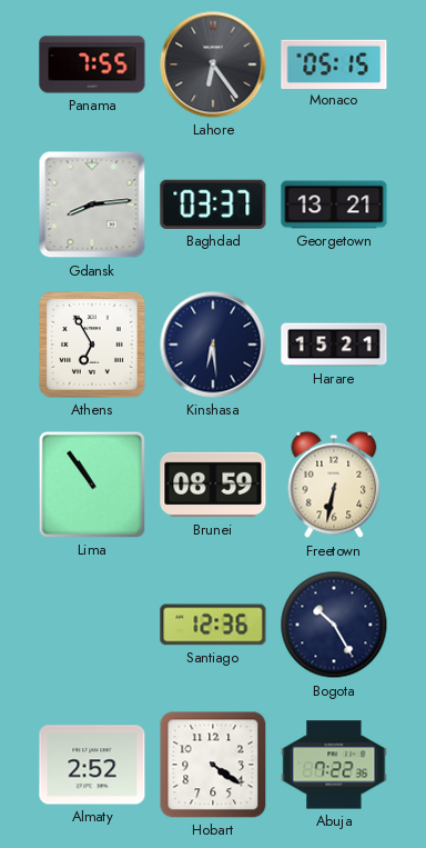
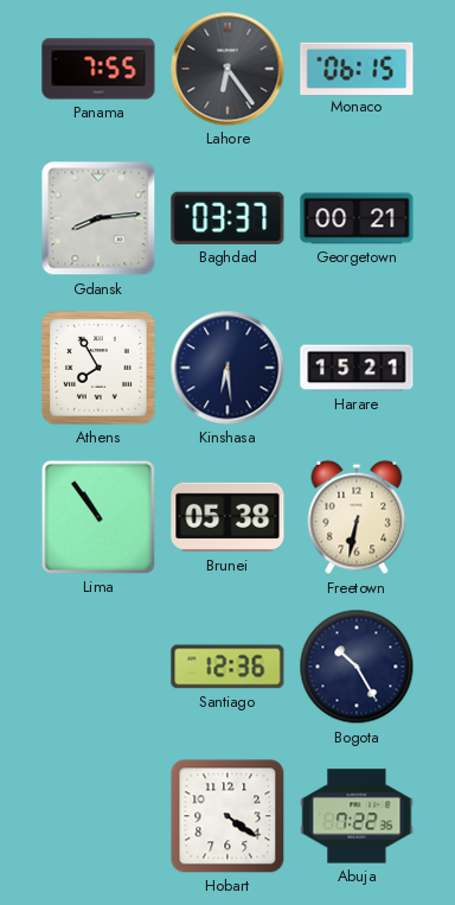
Monaco: 05:15 -> 06:15
Georgetown: 13:21 -> 00:21
Athens: 6:55 -> 7:55
Brunei: 08:59 -> 05:38
Almaty: 2:52 -> none
